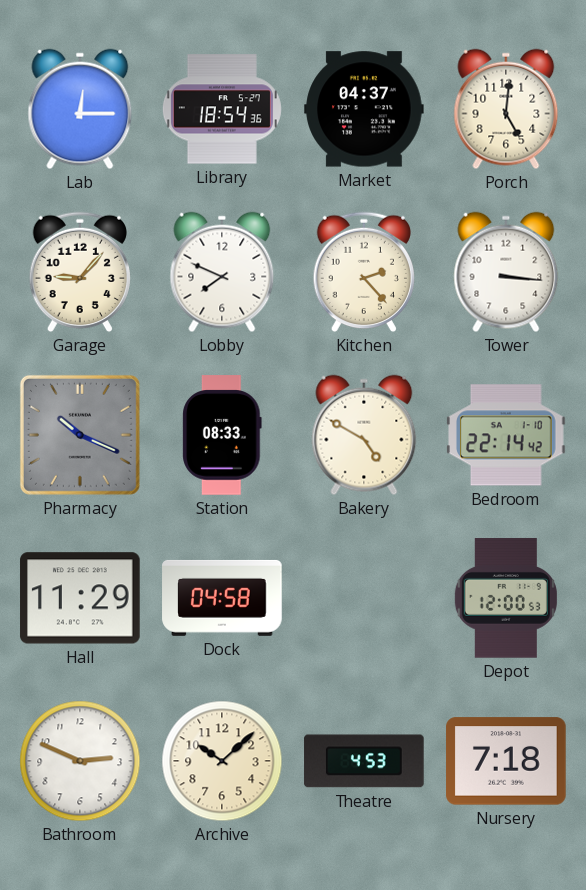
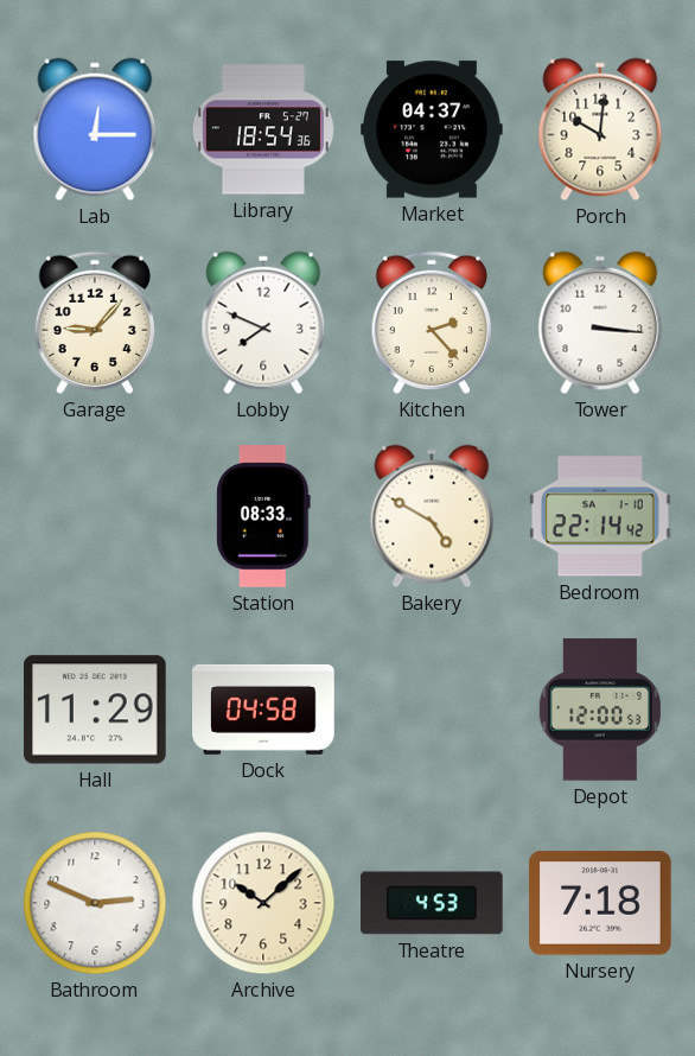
Porch: 5:01 -> 10:01
Pharmacy: 10:19 -> none
